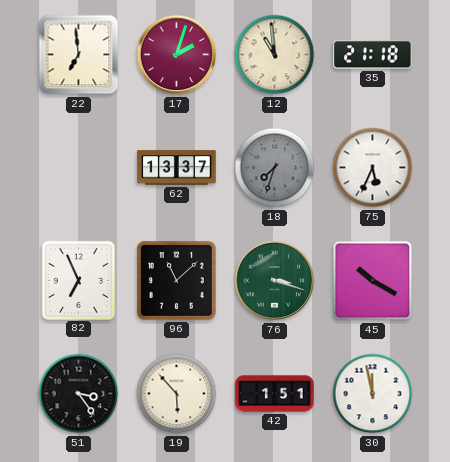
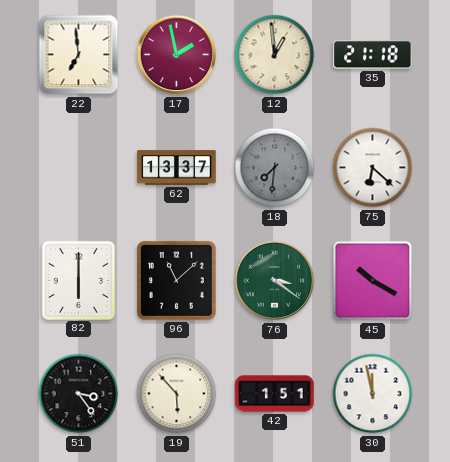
17: 2:03 -> 1:58
12: 10:59 -> 12:59
18: 7:33 -> 7:31
75: 5:34 -> 6:22
82: 6:56 -> 6:00
76: 3:18 -> 3:21
